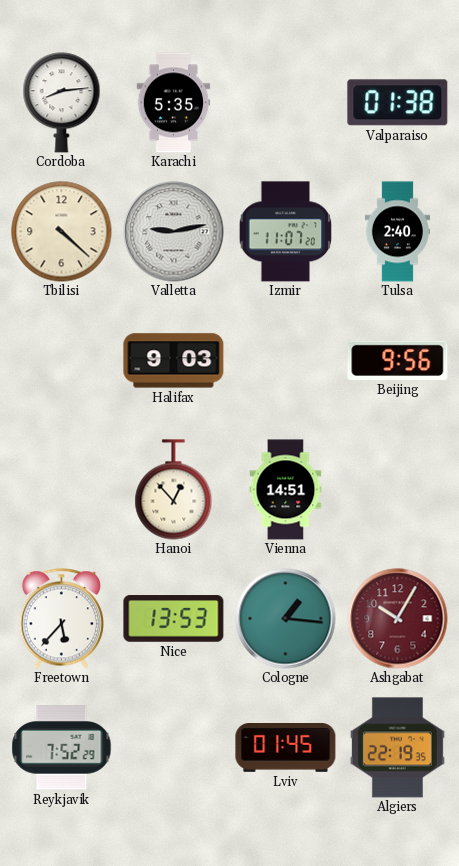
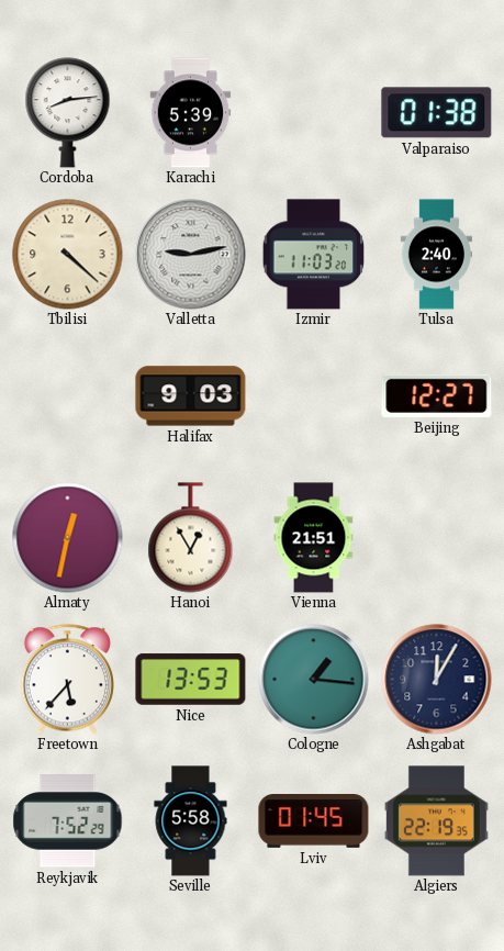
Karachi: 5:35 -> 5:39
Izmir: 11:07 -> 11:03
Beijing: 9:56 -> 12:27
Almaty: none -> 12:32
Hanoi: 12:53 -> 12:55
Vienna: 14:51 -> 21:51
Ashgabat: 10:05 -> 12:05
Ashgabat dial: burgundy -> navy
Seville: none -> 5:58
